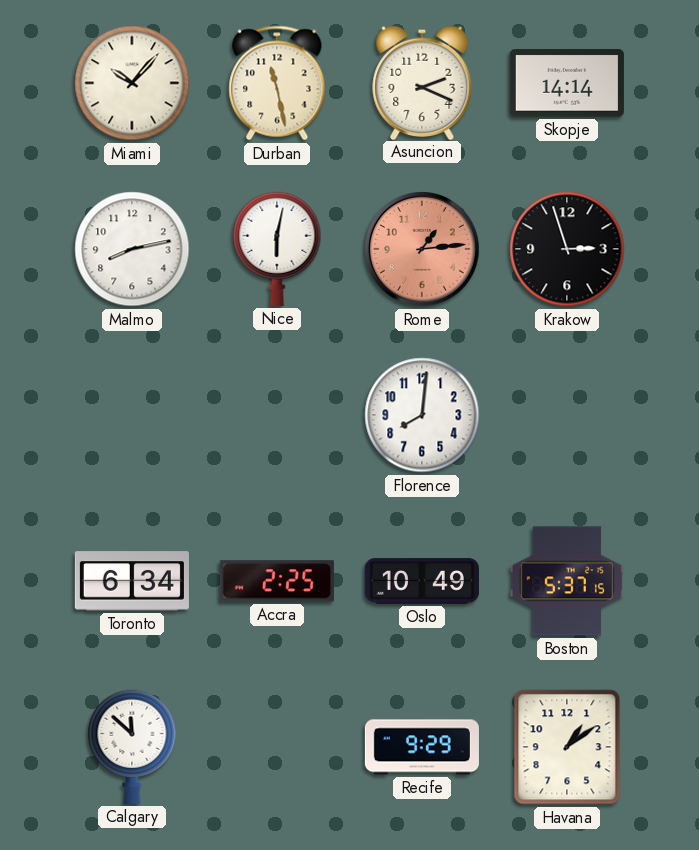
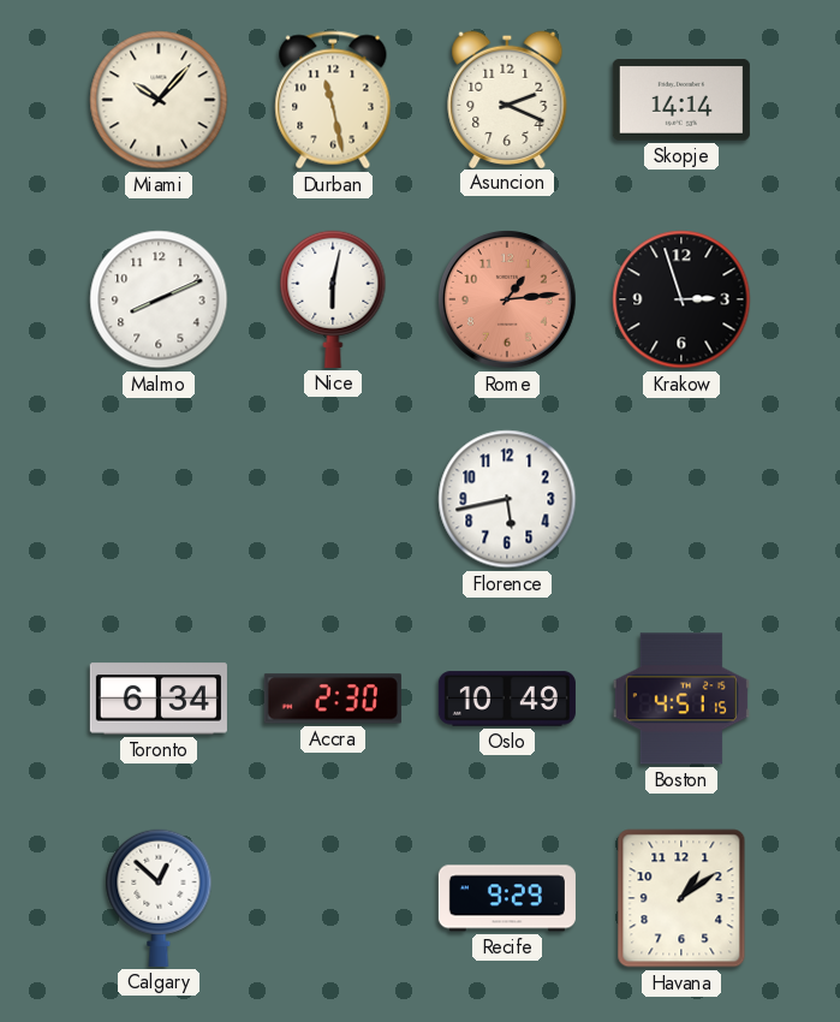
Malmo: 8:13 -> 8:11
Florence: 8:01 -> 5:43
Accra: 2:25 -> 2:30
Boston: 5:37 -> 4:51
Calgary: 11:52 -> 12:52
